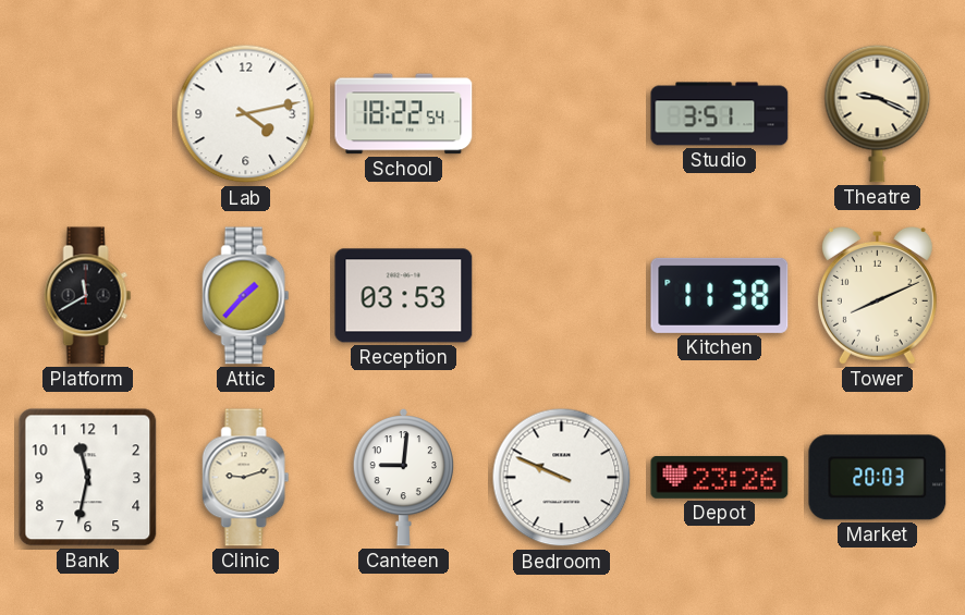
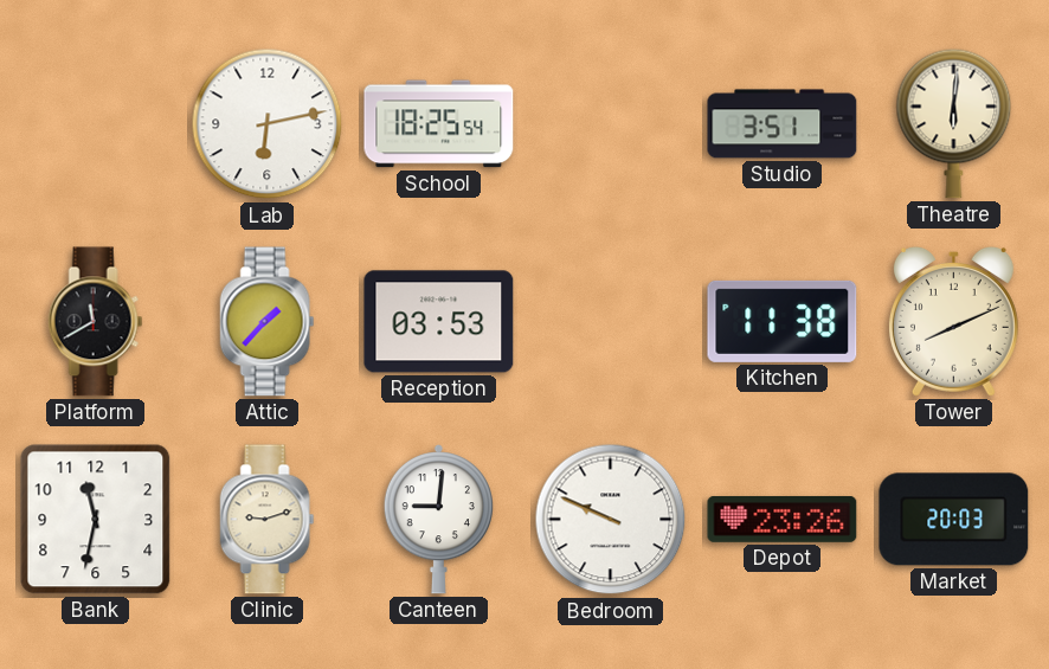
Lab: 4:13 -> 6:13
School: 18:22 -> 18:25
Theatre: 9:19 -> 6:01
